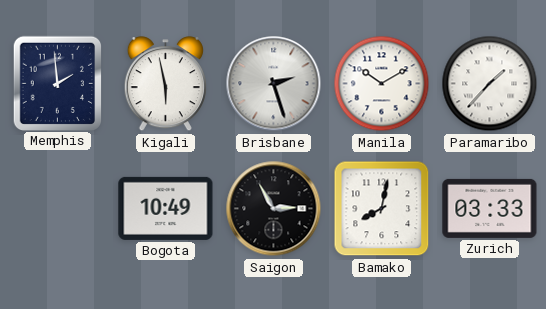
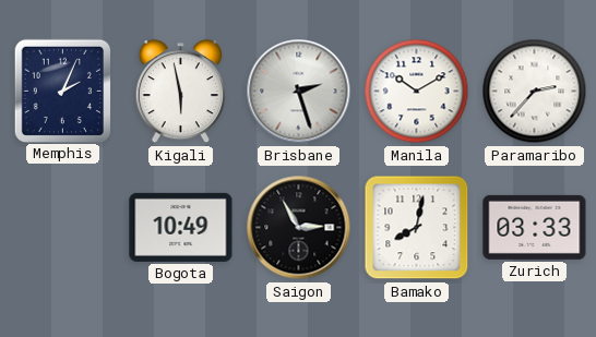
Memphis: 1:59 -> 2:04
Paramaribo: 1:37 -> 2:37
